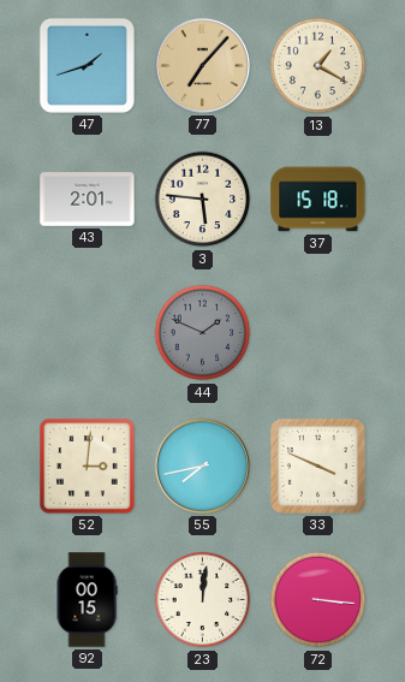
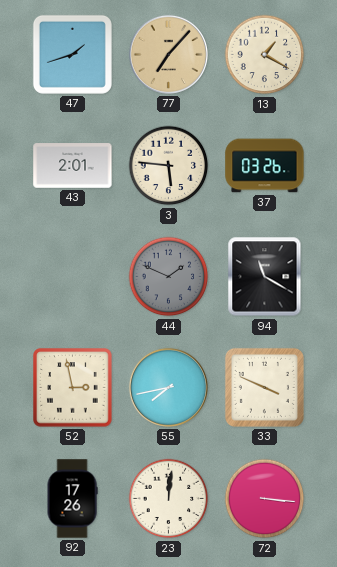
37: 15:18 -> 03:26
94: none -> 11:20
52: 3:01 -> 2:58
92: 00:15 -> 17:26
